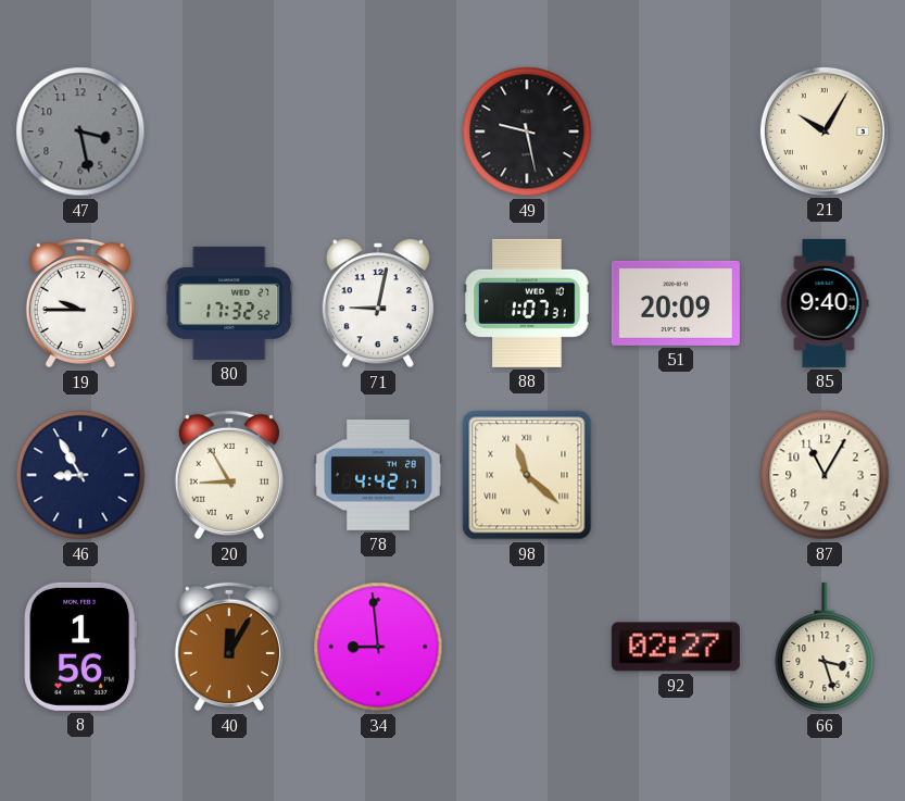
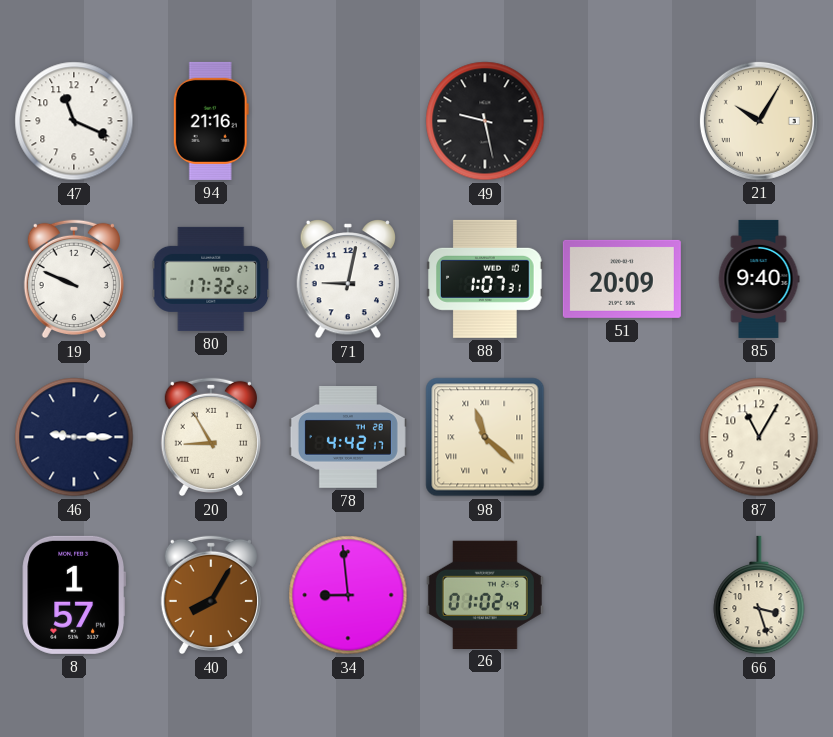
47: 3:28 -> 11:19
47 dial: grey -> white
94: none -> 21:16
19: 9:45 -> 9:49
46: 8:55 -> 9:15
8: 1:56 -> 1:57
40: 12:05 -> 8:05
26: none -> 01:02
92: 02:27 -> none
